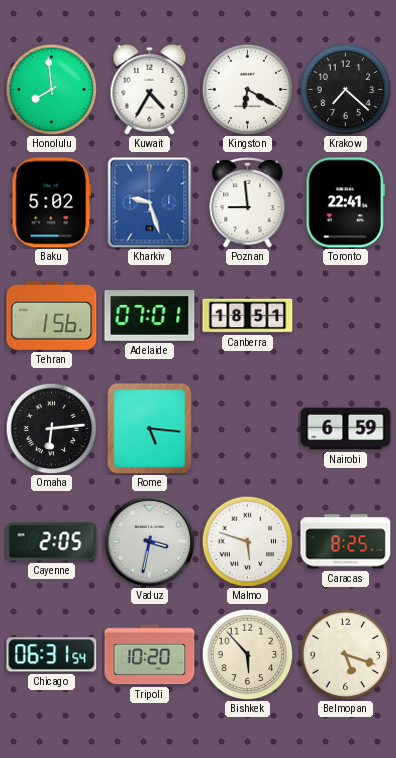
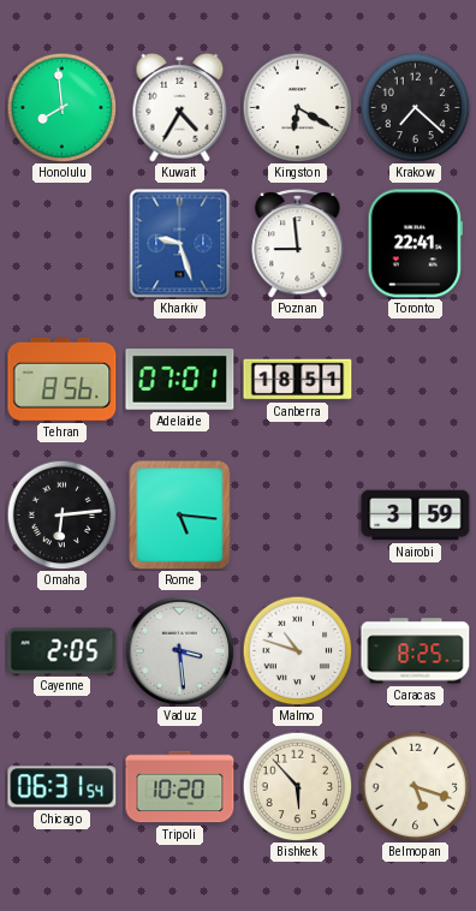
Baku: 5:02 -> none
Tehran: 1:56 -> 8:56
Nairobi: 6:59 -> 3:59
Vaduz: 3:32 -> 3:29
Malmo: 5:48 -> 10:48
